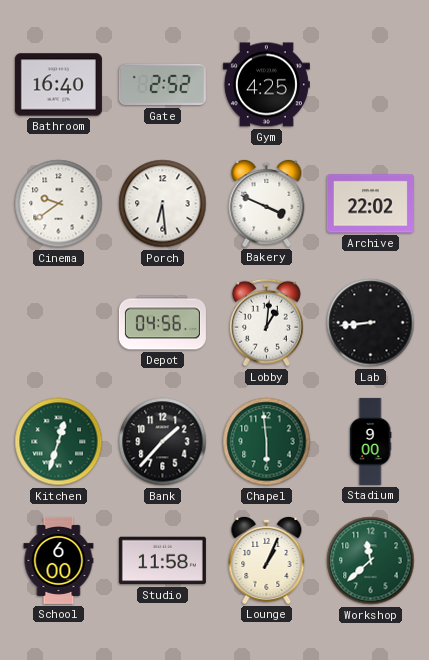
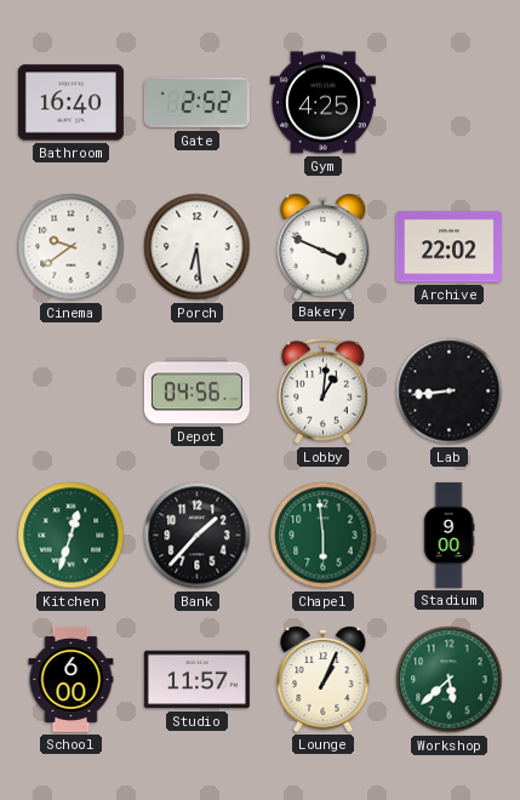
Studio: 11:58 -> 11:57
Workshop: 11:38 -> 5:38
